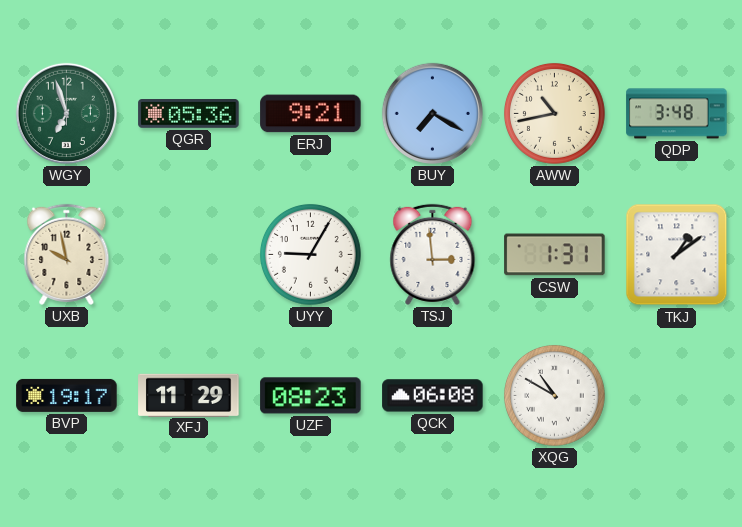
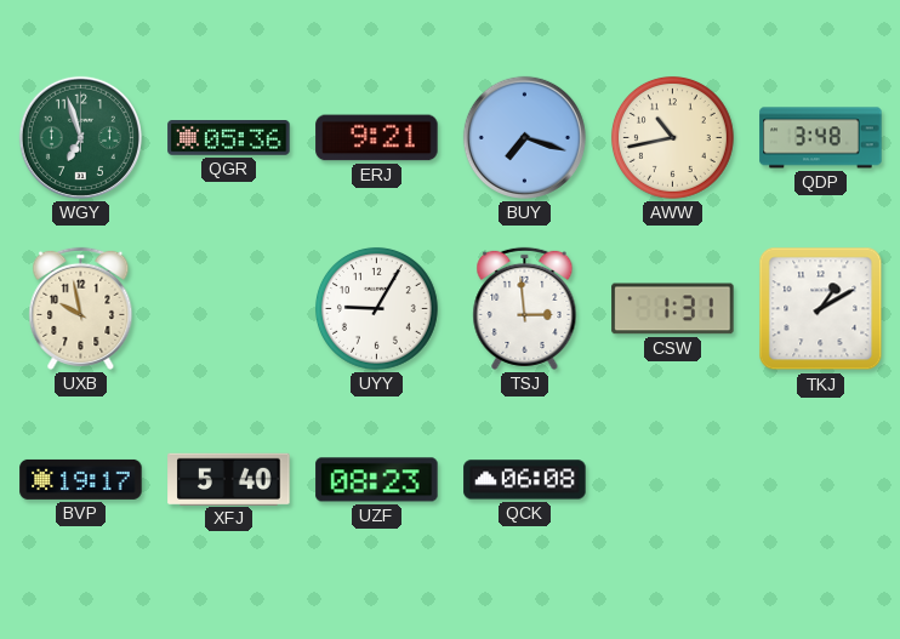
BUY: 7:20 -> 7:18
TKJ: 1:09 -> 1:10
XFJ: 11:29 -> 5:40
XQG: 10:50 -> none
